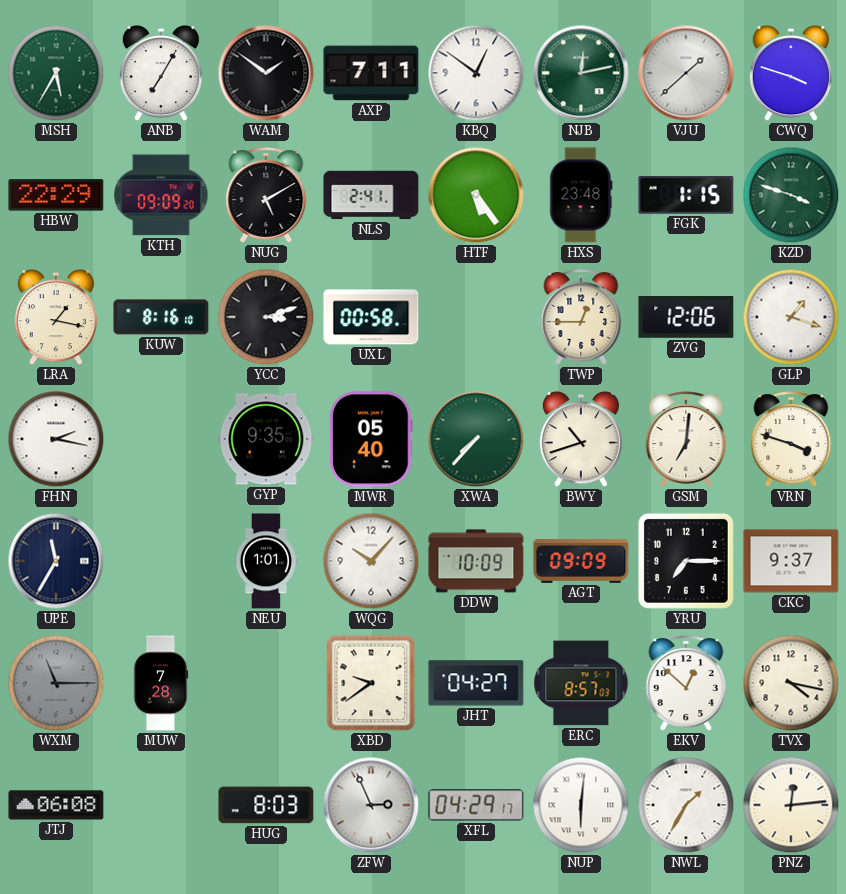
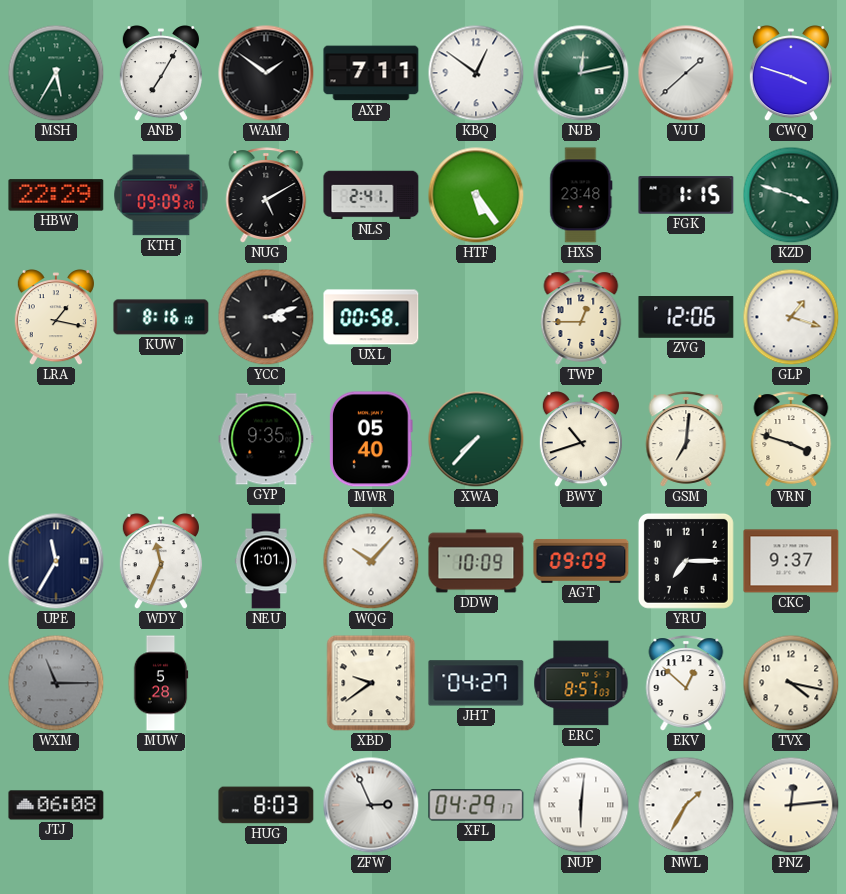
FHN: 2:17 -> none
WDY: none -> 11:34
MUW: 7:28 -> 5:28
